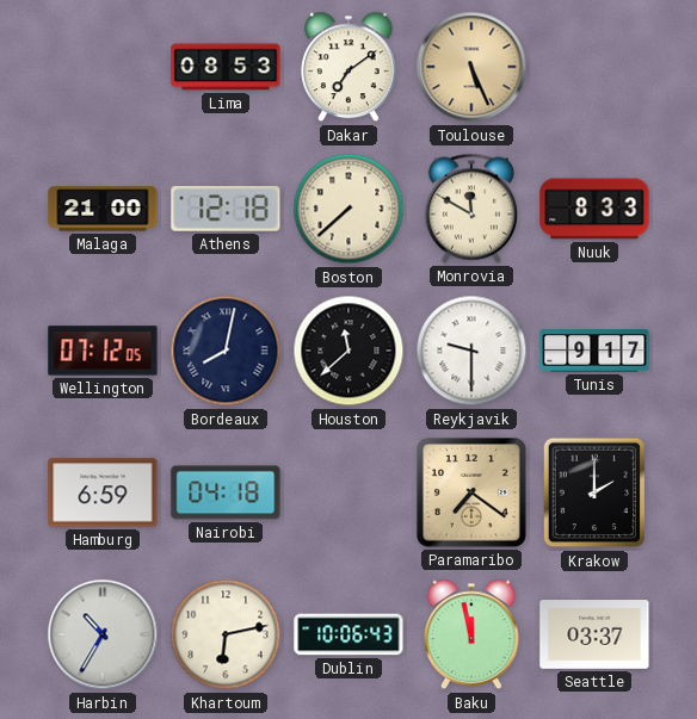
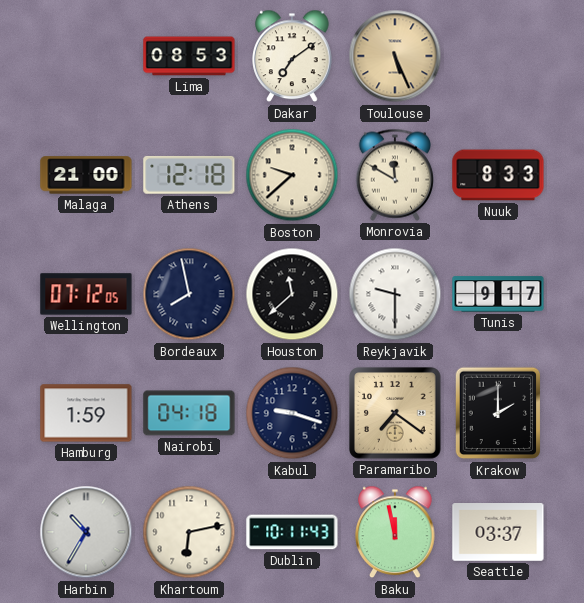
Boston: 7:38 -> 9:38
Bordeaux: 8:02 -> 7:58
Hamburg: 6:59 -> 1:59
Kabul: none -> 9:18
Dublin: 10:06 -> 10:11
